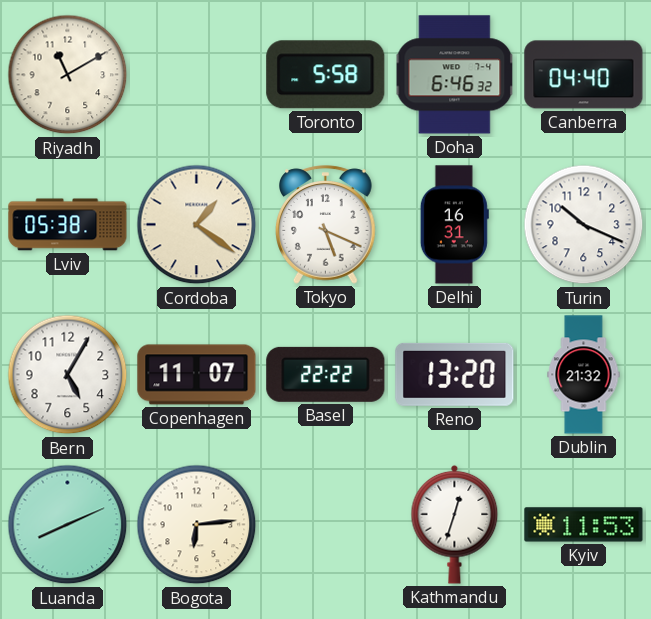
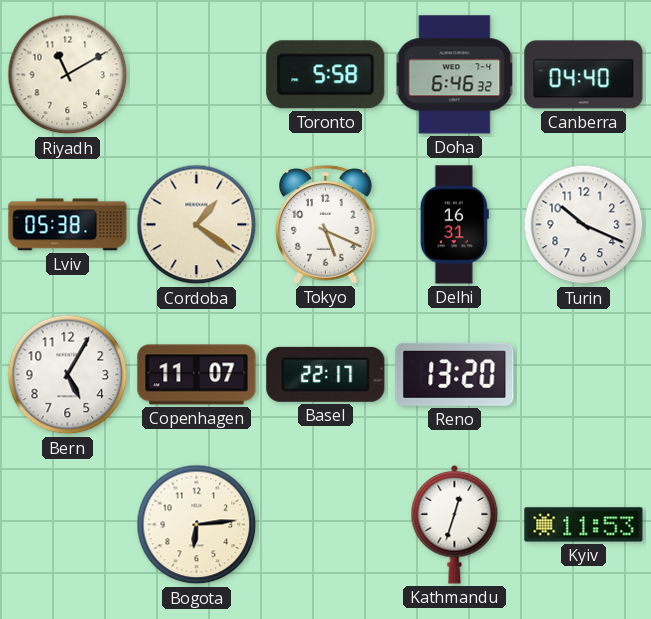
Basel: 22:22 -> 22:17
Dublin: 21:32 -> none
Luanda: 8:11 -> none
